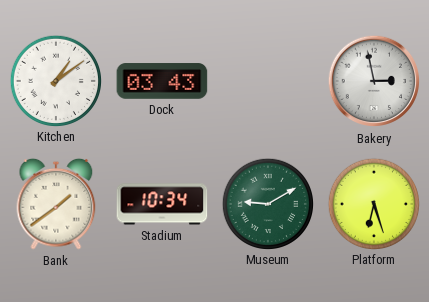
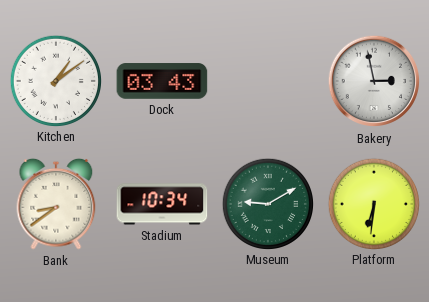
Bank: 1:39 -> 8:39
Platform: 6:27 -> 6:31
